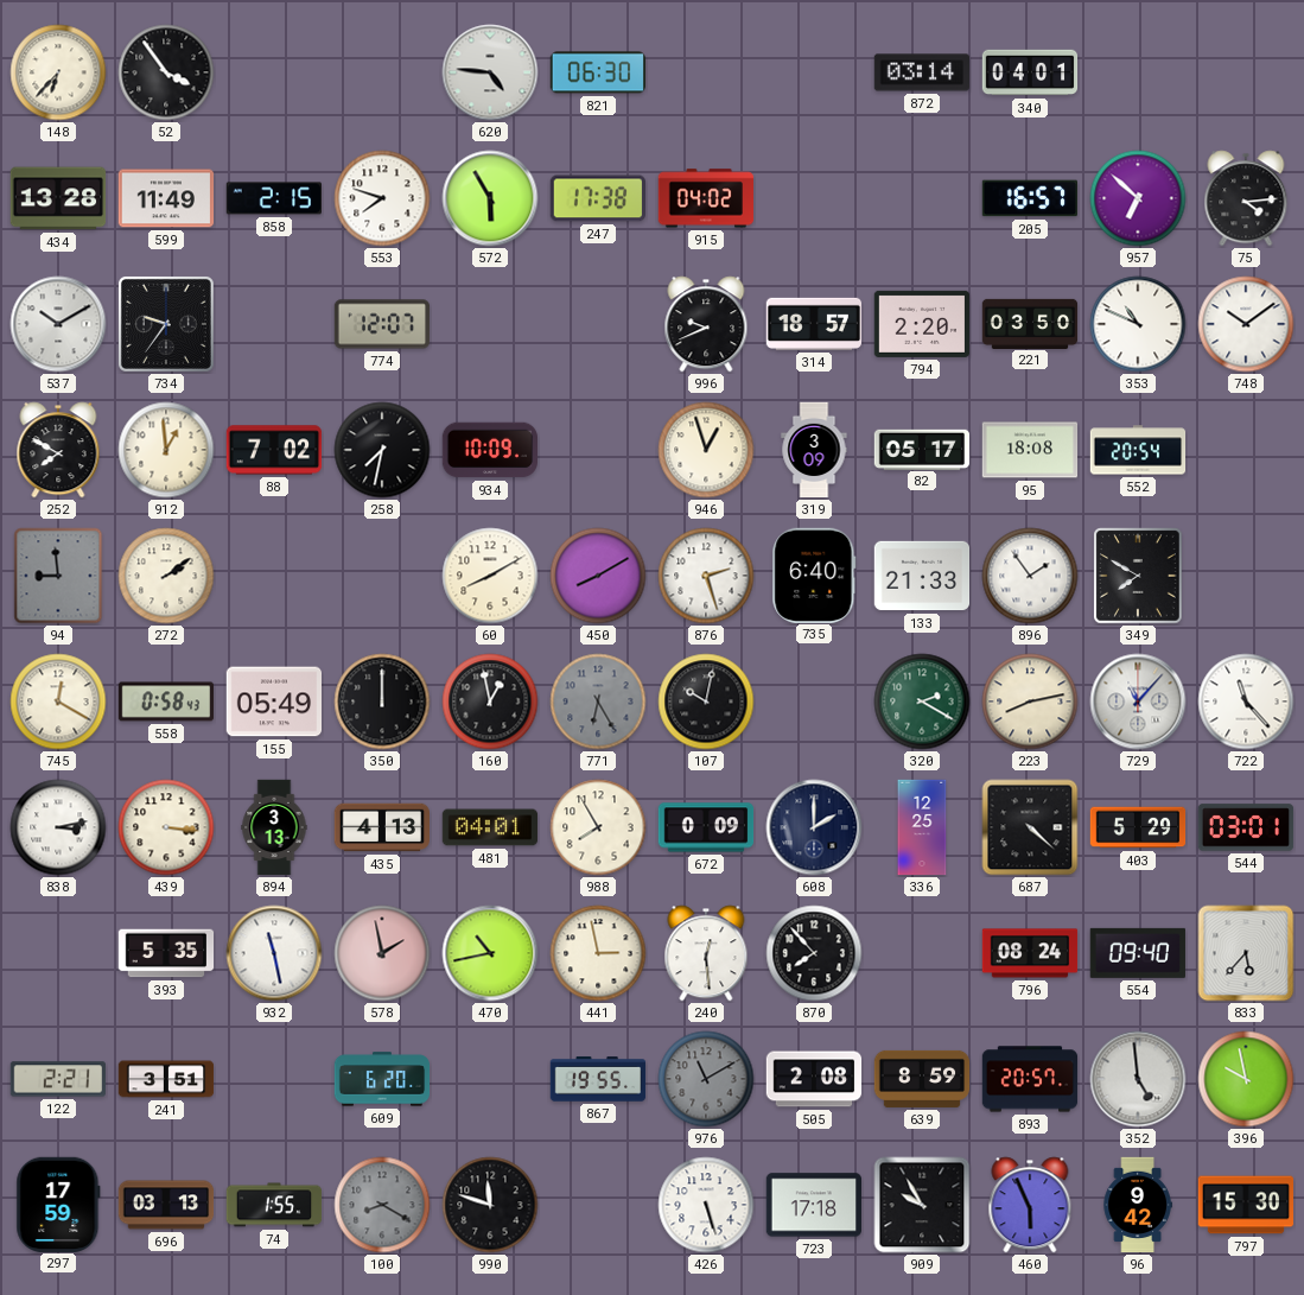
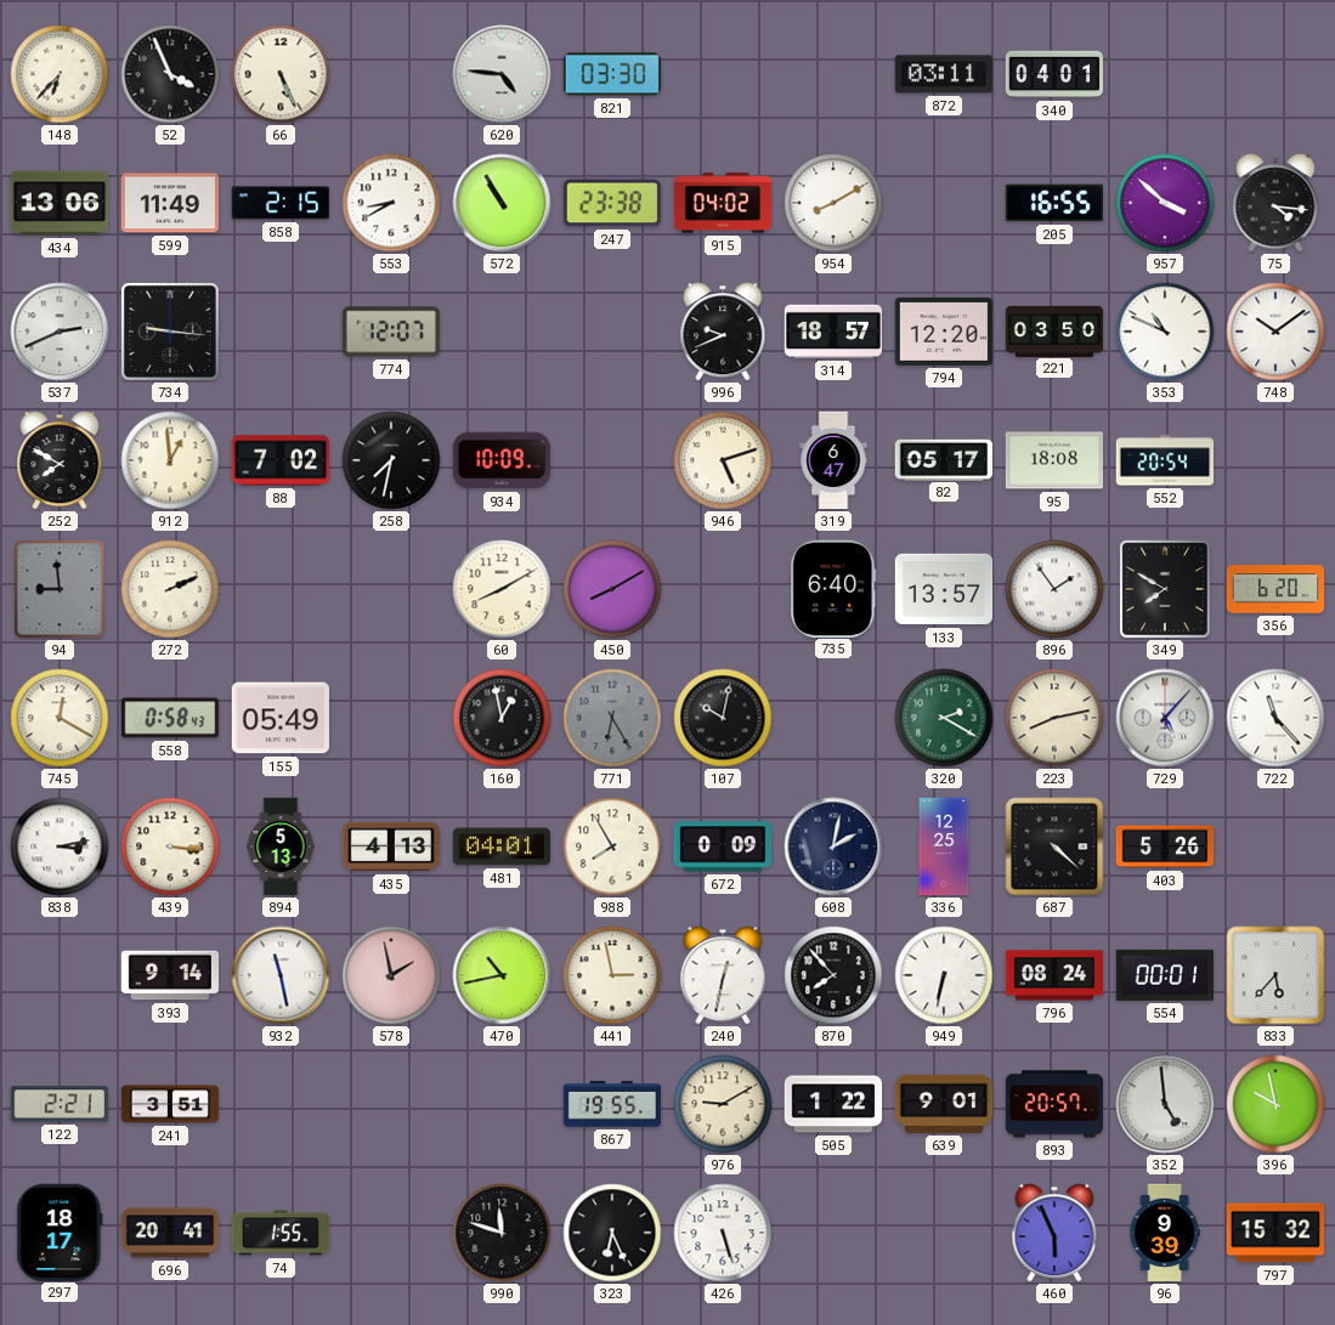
52: 3:54 -> 3:56
66: none -> 5:26
821: 06:30 -> 03:30
872: 03:14 -> 03:11
434: 13:28 -> 13:06
553: 7:48 -> 8:40
572: 5:55 -> 10:55
247: 17:38 -> 23:38
954: none -> 8:10
205: 16:57 -> 16:55
957: 6:52 -> 3:52
75: 4:14 -> 4:16
537: 10:10 -> 2:41
734: 9:36 -> 9:16
794: 2:20 -> 12:20
946: 12:57 -> 5:12
319: 3:09 -> 6:47
272: 2:09 -> 2:11
876: 2:27 -> none
133: 21:33 -> 13:57
356: none -> 6:20
350: 12:00 -> none
729: 11:07 -> 5:07
894: 3:13 -> 5:13
608: 2:00 -> 2:02
403: 5:29 -> 5:26
544: 03:01 -> none
393: 5:35 -> 9:14
240: 12:29 -> 12:32
949: none -> 6:32
554: 09:40 -> 00:01
609: 6:20 -> none
976: 11:10 -> 9:10
976 dial: grey -> cream
505: 2:08 -> 1:22
639: 8:59 -> 9:01
297: 17:59 -> 18:17
696: 03:13 -> 20:41
100: 8:20 -> none
323: none -> 6:26
723: 17:18 -> none
909: 9:55 -> none
96: 9:42 -> 9:39
797: 15:30 -> 15:32
